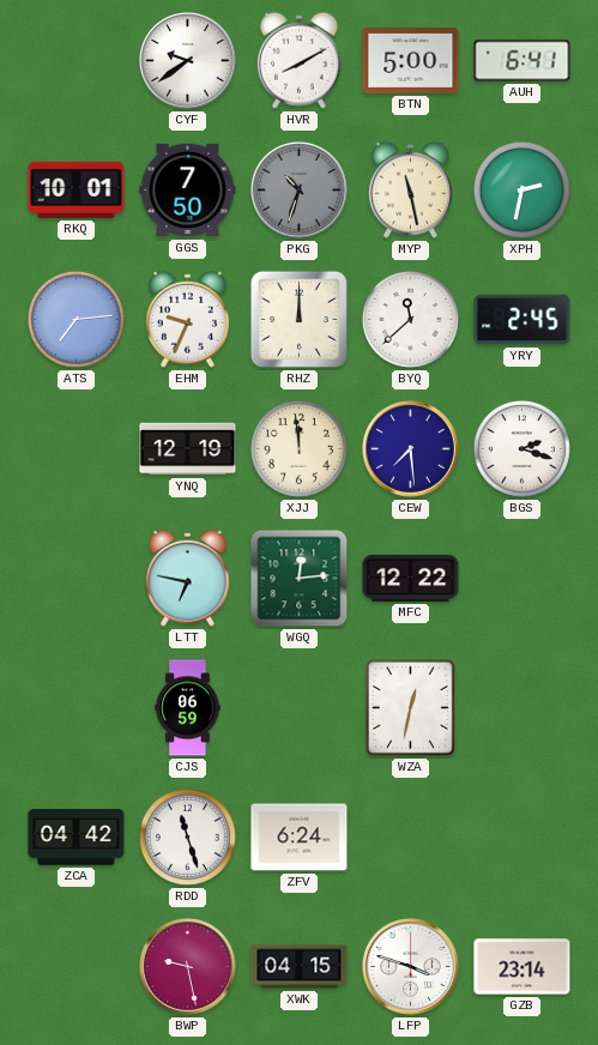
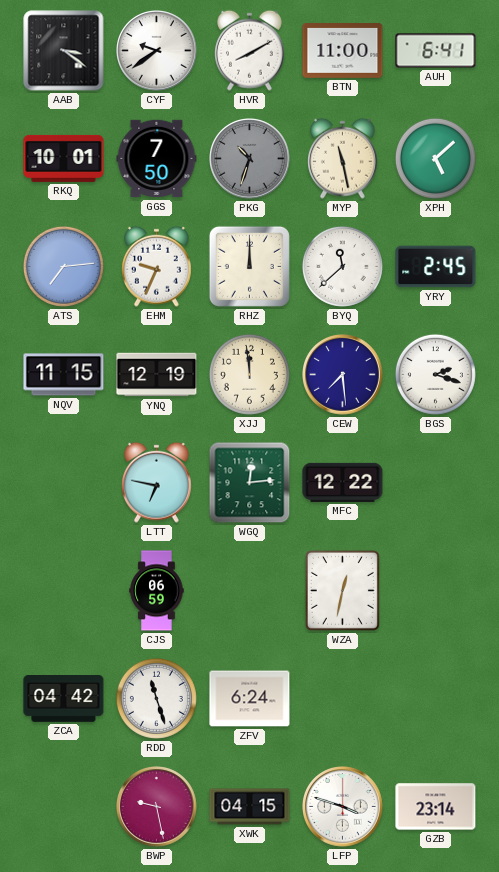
AAB: none -> 3:21
BTN: 5:00 -> 11:00
XPH: 2:32 -> 5:08
NQV: none -> 11:15
